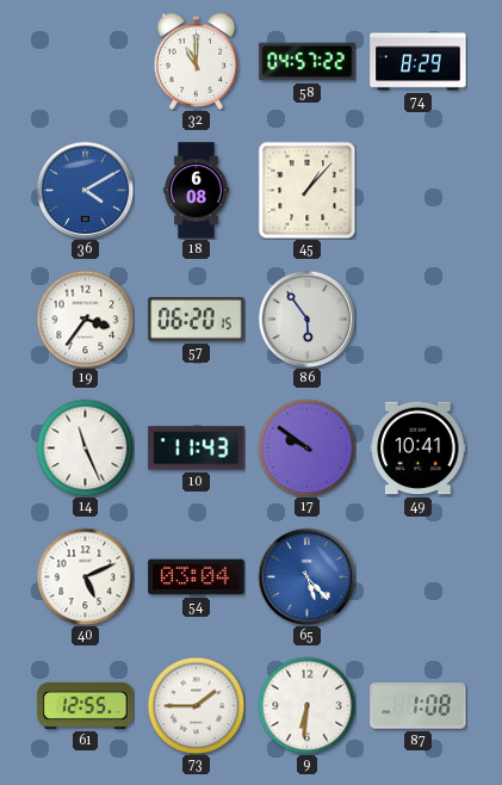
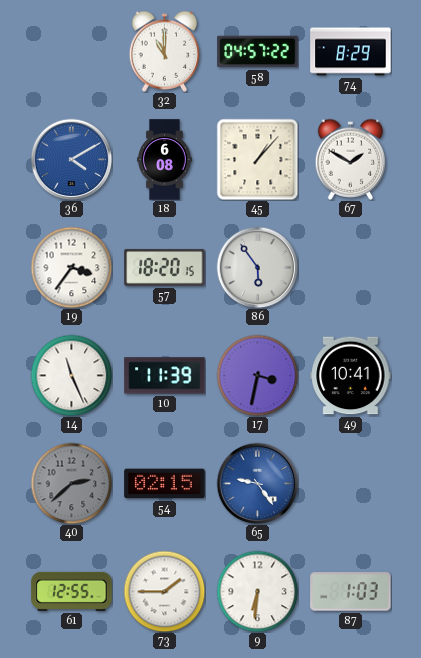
67: none -> 1:50
57: 06:20 -> 18:20
10: 11:43 -> 11:39
17: 9:51 -> 3:32
40: 5:11 -> 2:38
40 dial: white -> grey
54: 03:04 -> 02:15
65: 5:23 -> 9:24
87: 1:08 -> 1:03
